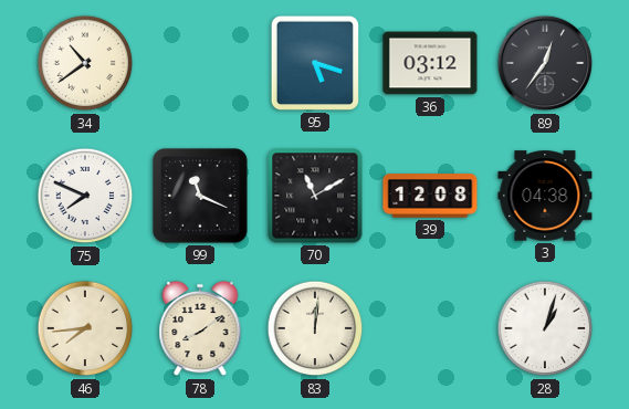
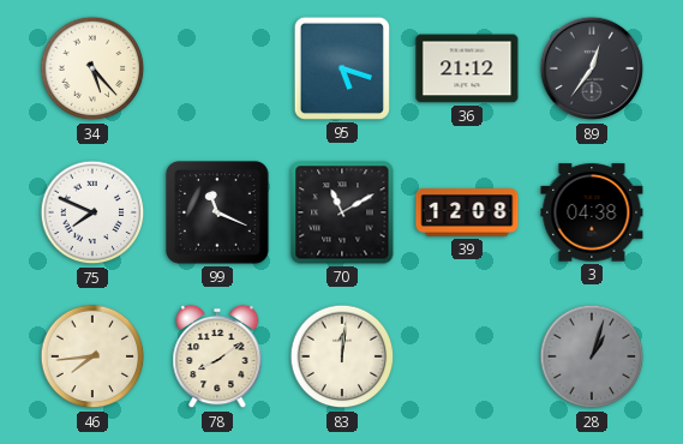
34: 10:39 -> 5:23
36: 03:12 -> 21:12
28 dial: white -> grey
